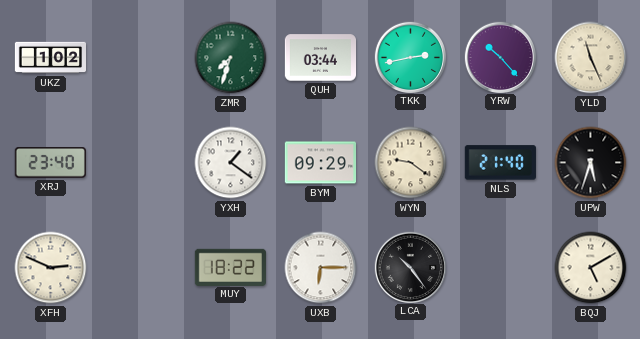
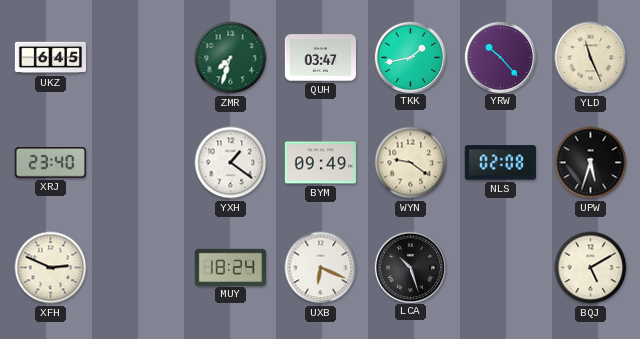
UKZ: 1:02 -> 6:45
QUH: 03:44 -> 03:47
TKK: 2:43 -> 1:43
BYM: 09:29 -> 09:49
NLS: 21:40 -> 02:08
MUY: 18:22 -> 18:24
UXB: 6:15 -> 6:19
LCA: 10:24 -> 10:27
